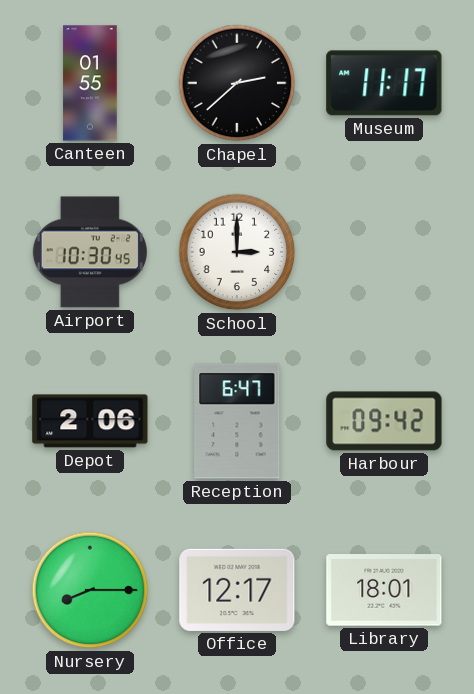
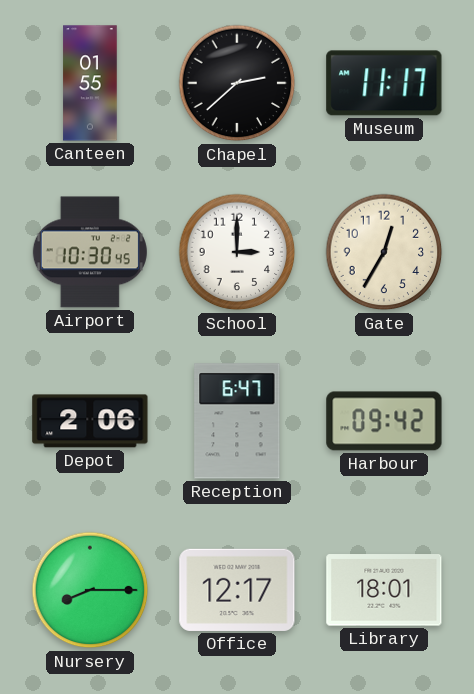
Gate: none -> 12:35
